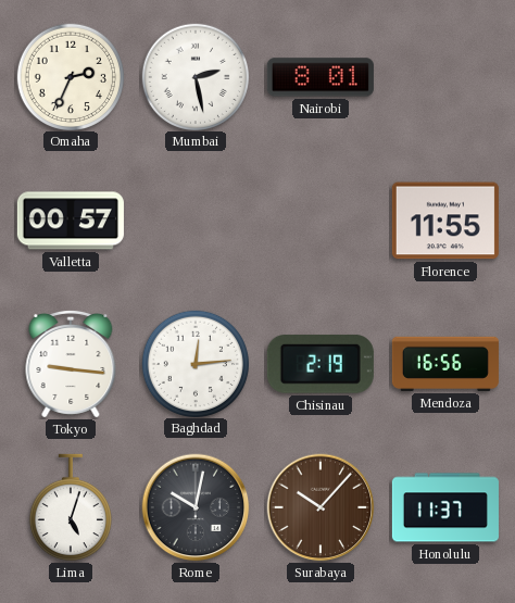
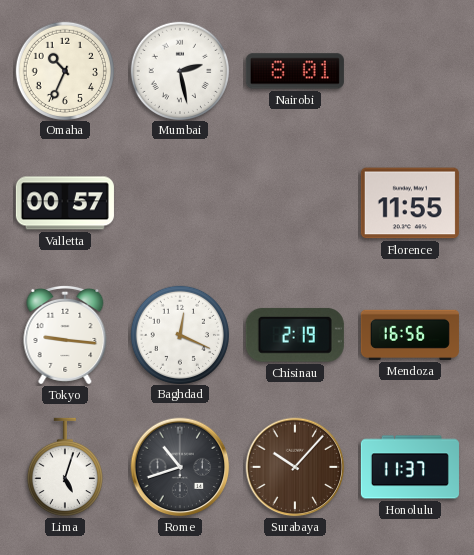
Omaha: 2:34 -> 10:34
Baghdad: 12:14 -> 12:19
Rome: 10:02 -> 10:42
